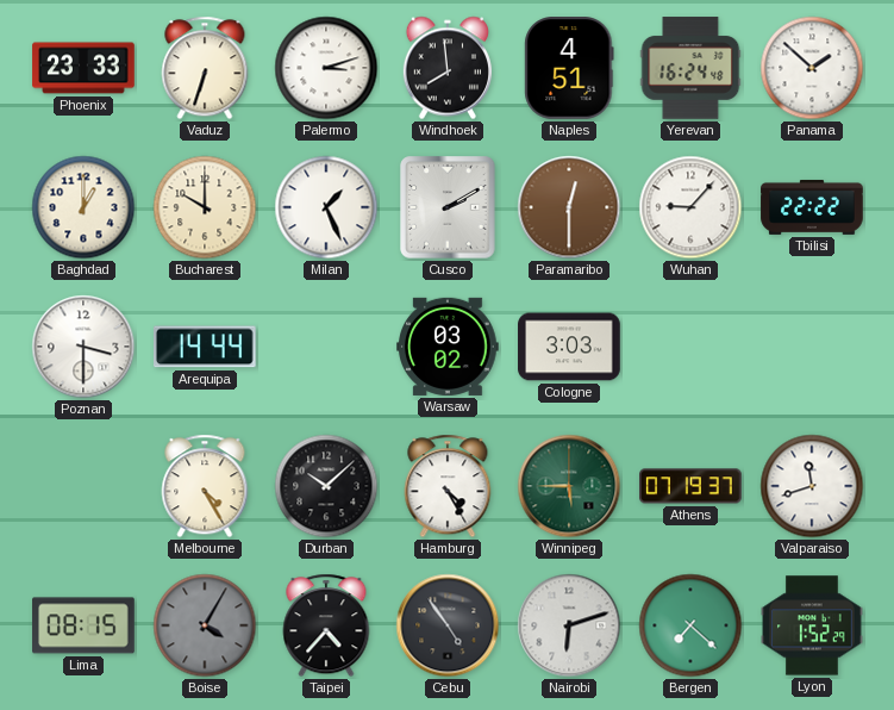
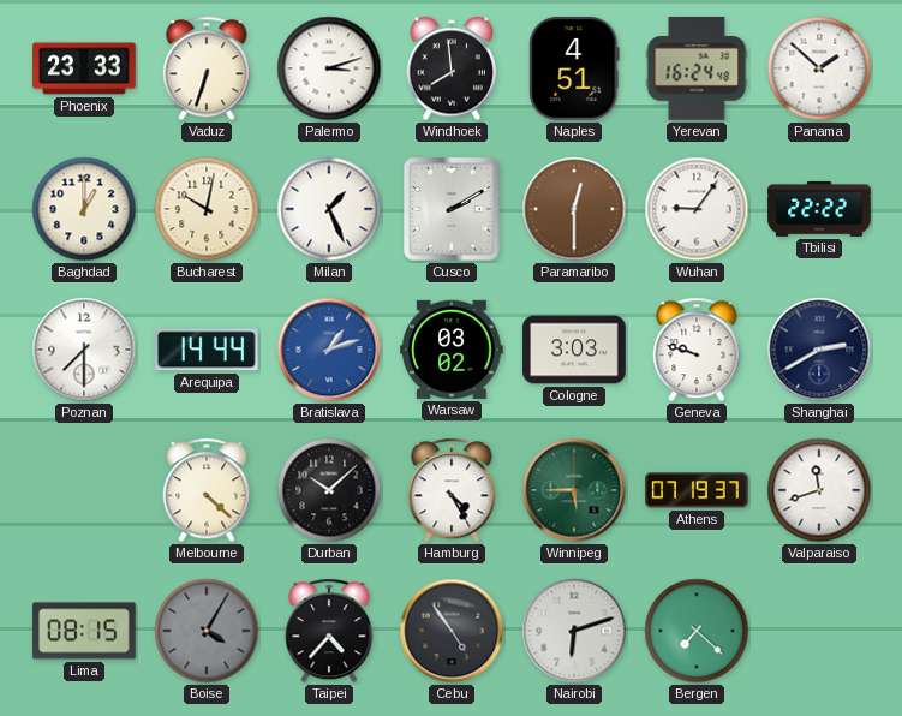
Bucharest: 10:00 -> 10:02
Wuhan: 9:07 -> 9:06
Poznan: 3:30 -> 7:30
Bratislava: none -> 1:12
Geneva: none -> 9:48
Shanghai: none -> 2:40
Melbourne: 4:25 -> 4:22
Lyon: 1:52 -> none
